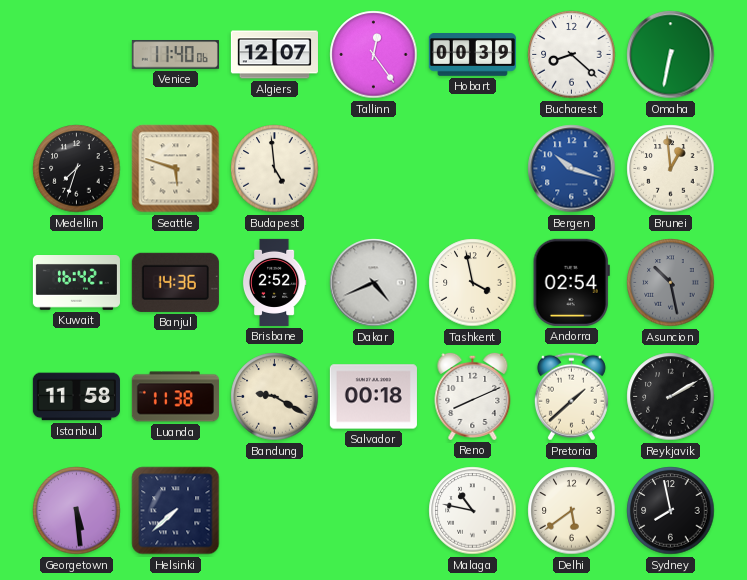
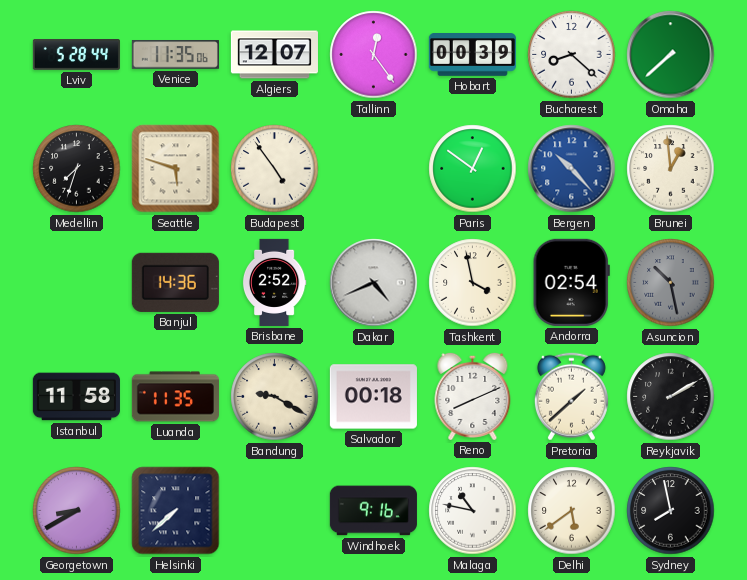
Lviv: none -> 5:28
Venice: 11:40 -> 11:35
Omaha: 6:32 -> 7:38
Budapest: 4:59 -> 4:54
Paris: none -> 12:51
Bergen: 10:18 -> 10:23
Kuwait: 16:42 -> none
Luanda: 11:38 -> 11:35
Georgetown: 5:29 -> 8:40
Windhoek: none -> 9:16
